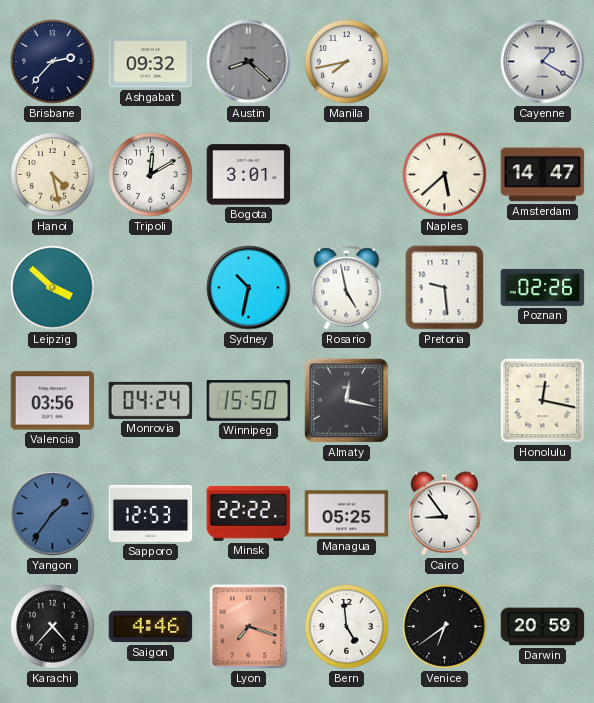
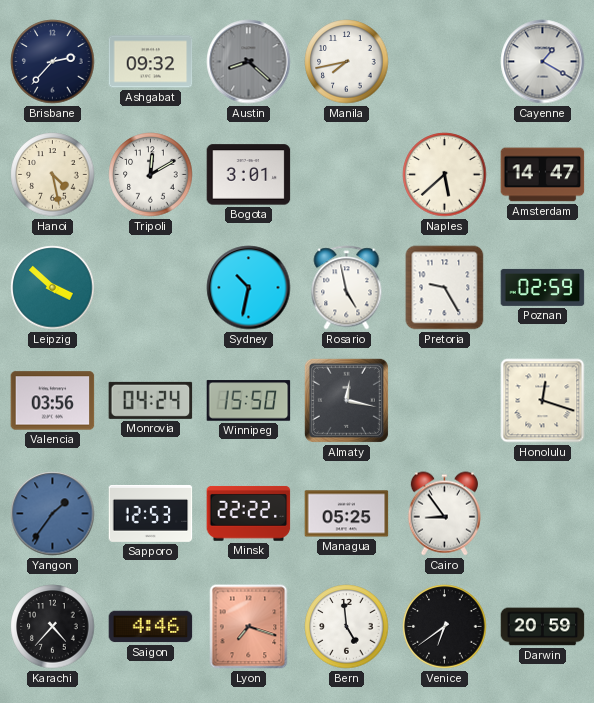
Pretoria: 9:29 -> 9:25
Poznan: 02:26 -> 02:59
Honolulu: 12:17 -> 12:18
